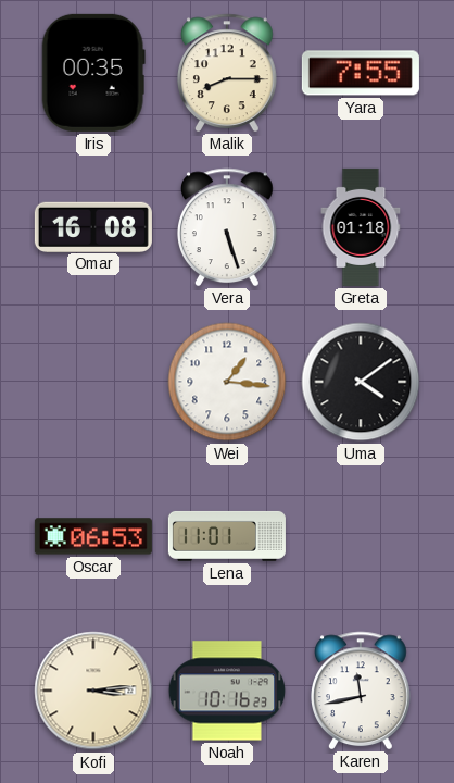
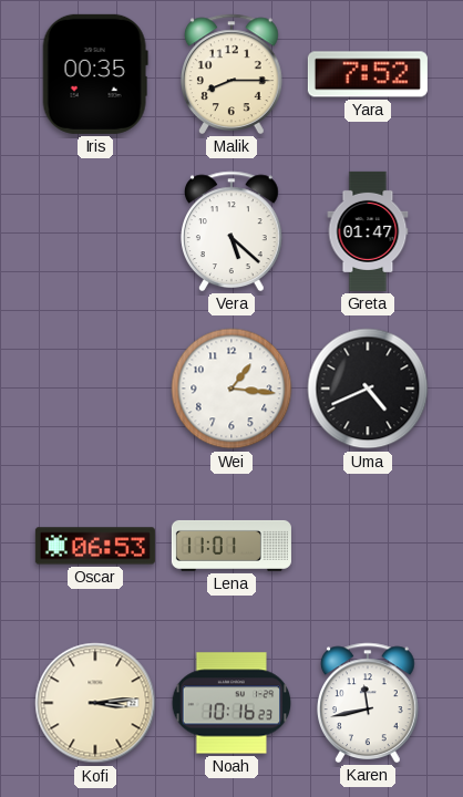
Yara: 7:55 -> 7:52
Omar: 16:08 -> none
Vera: 5:27 -> 5:22
Greta: 01:18 -> 01:47
Uma: 4:09 -> 4:41
